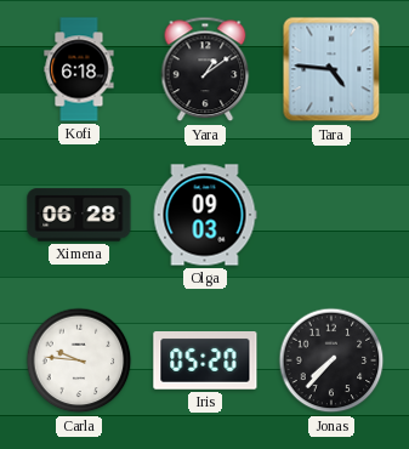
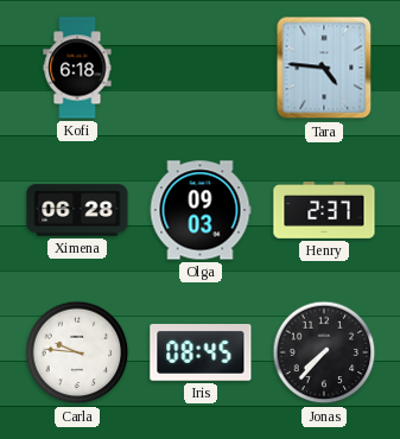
Yara: 1:09 -> none
Henry: none -> 2:37
Iris: 05:20 -> 08:45
